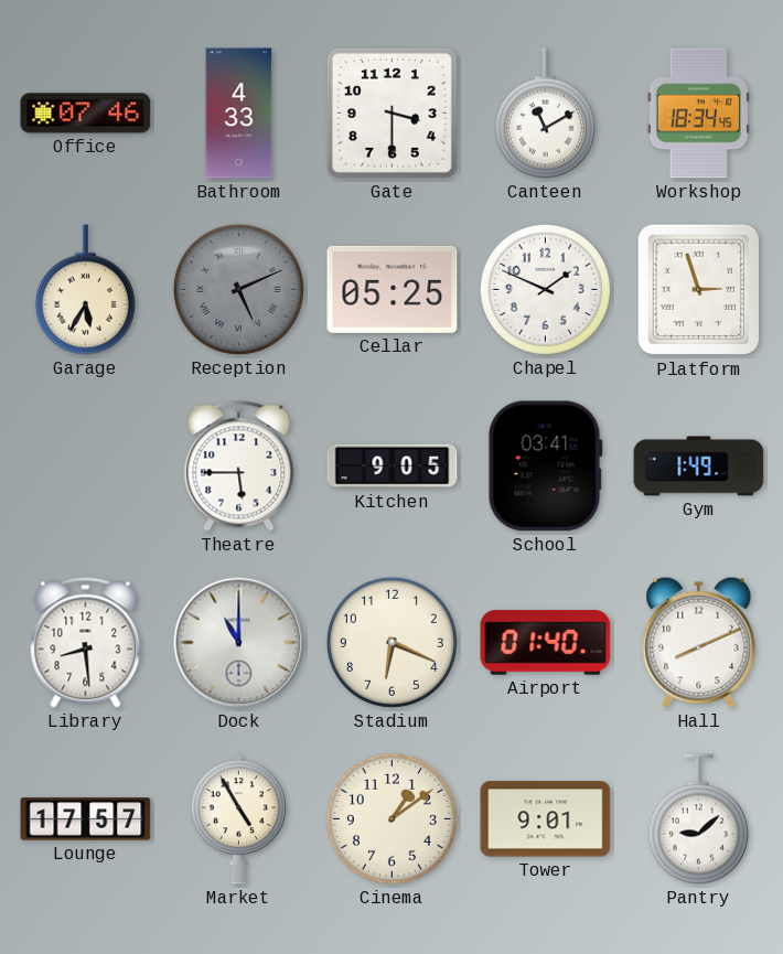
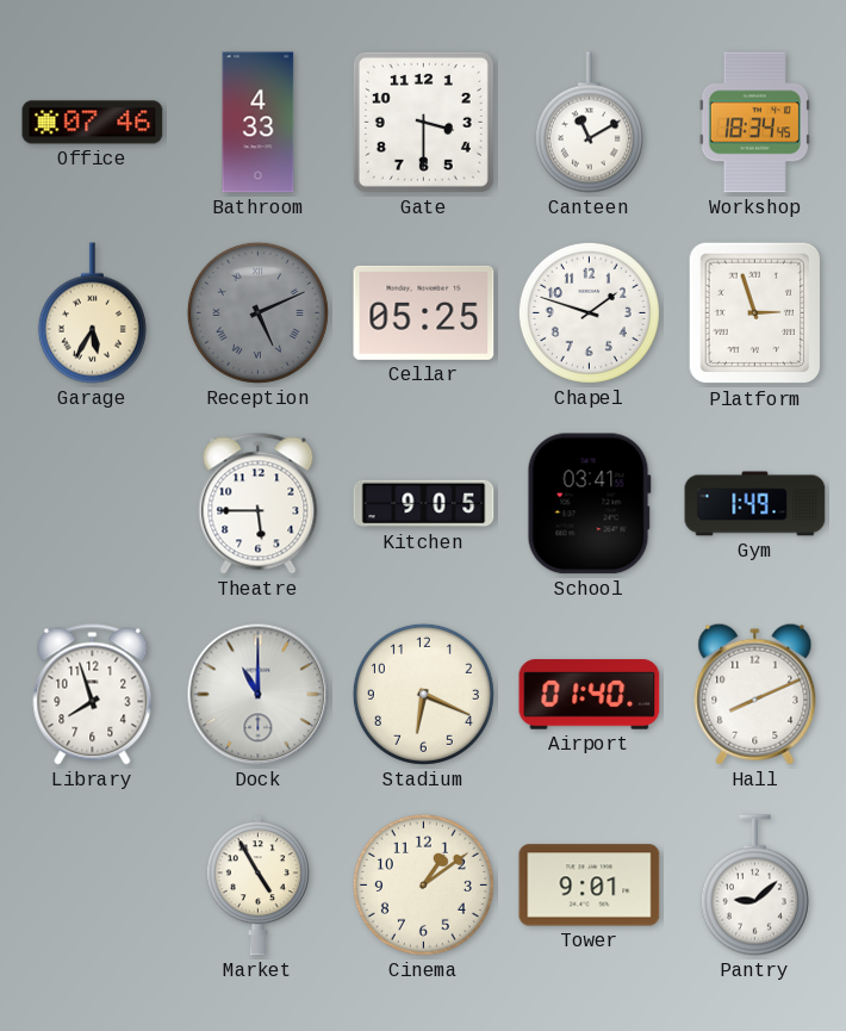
Chapel: 1:49 -> 1:48
Library: 8:29 -> 7:57
Lounge: 17:57 -> none
